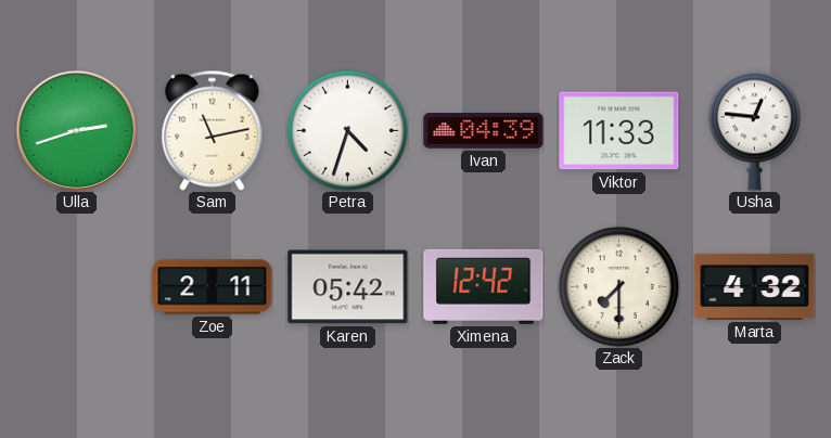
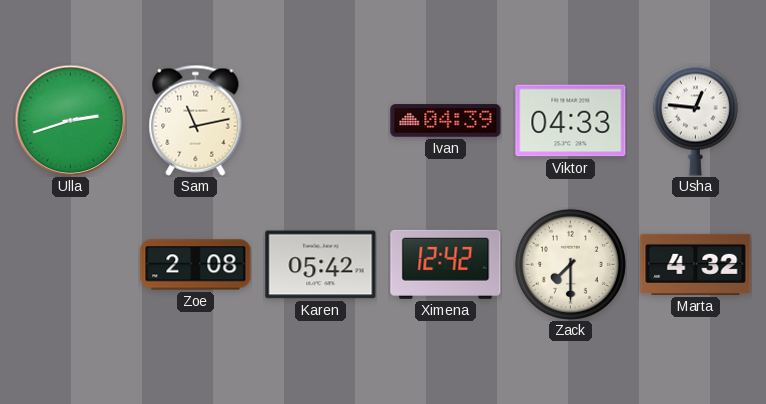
Petra: 4:33 -> none
Viktor: 11:33 -> 04:33
Zoe: 2:11 -> 2:08
